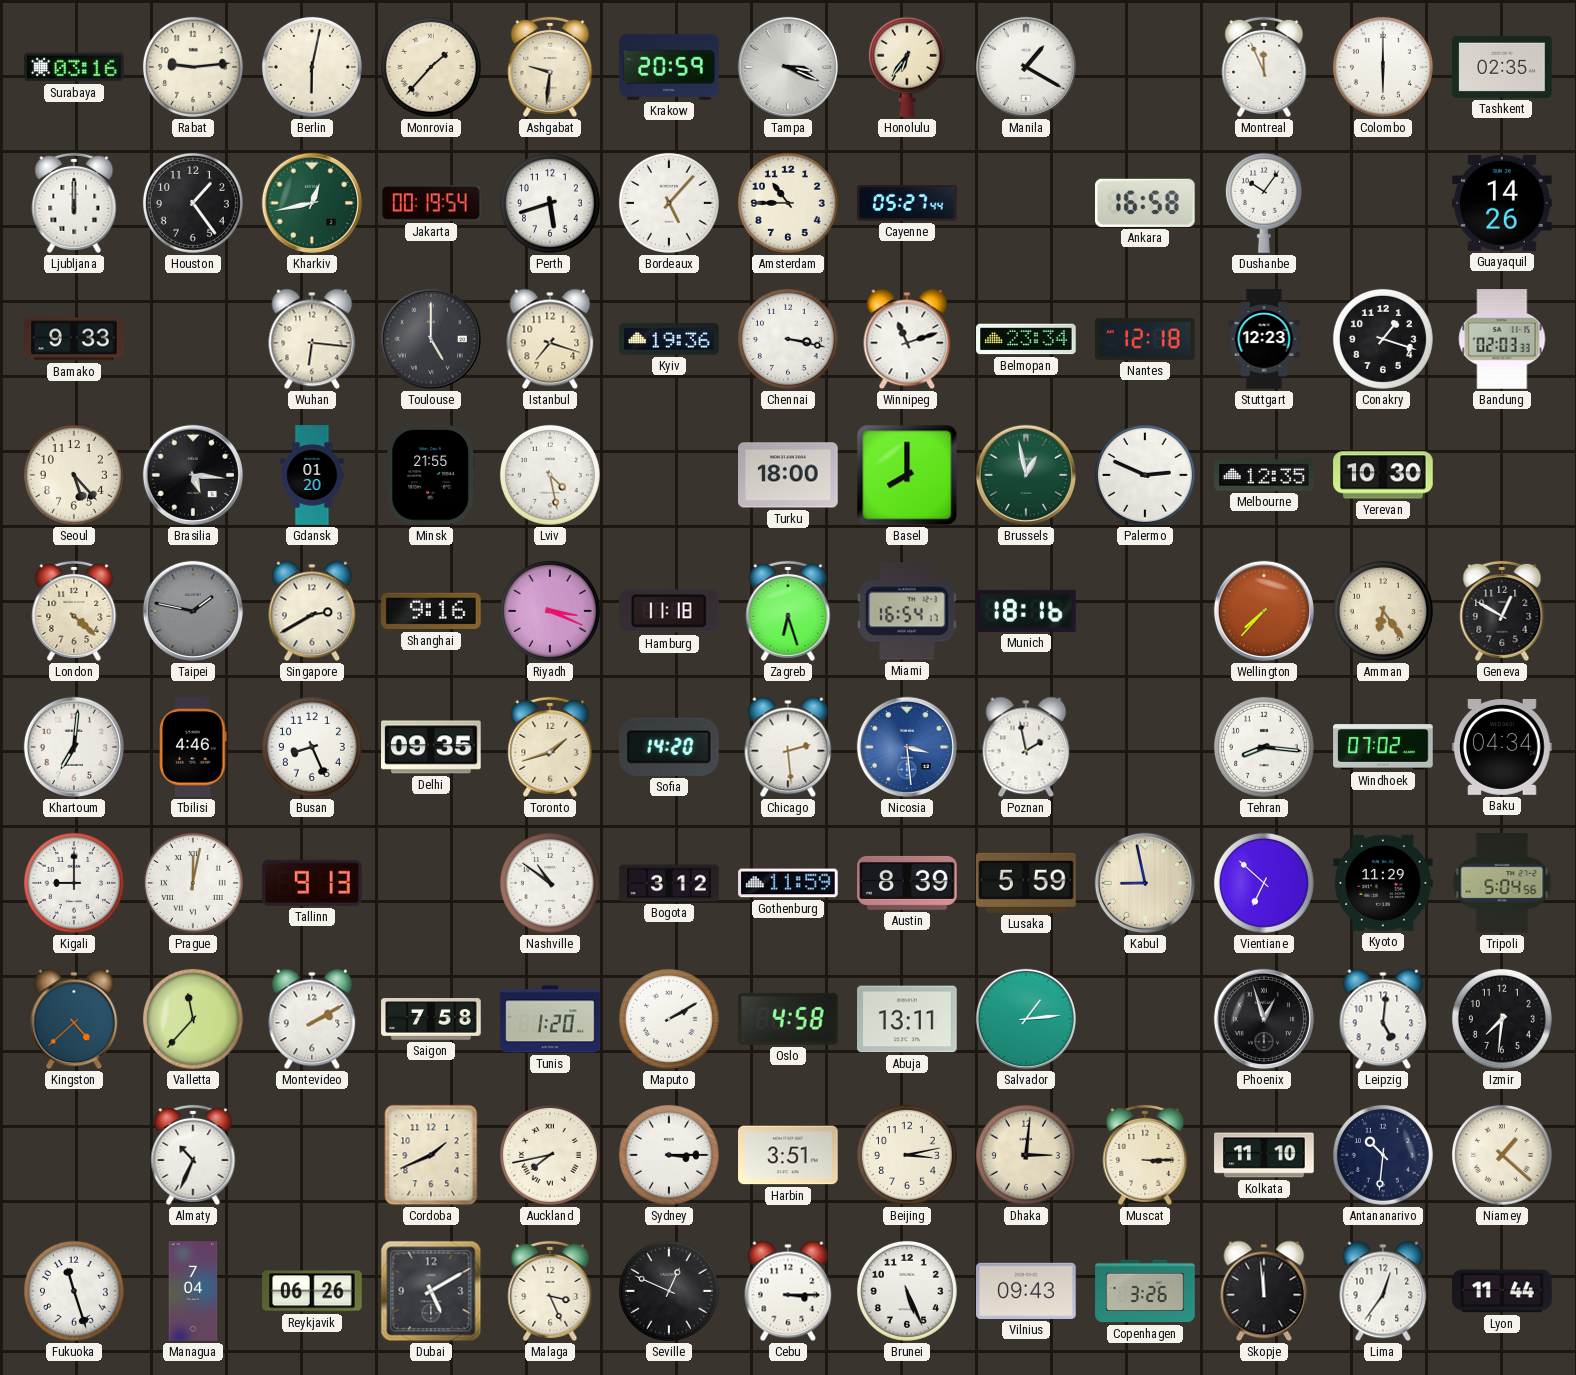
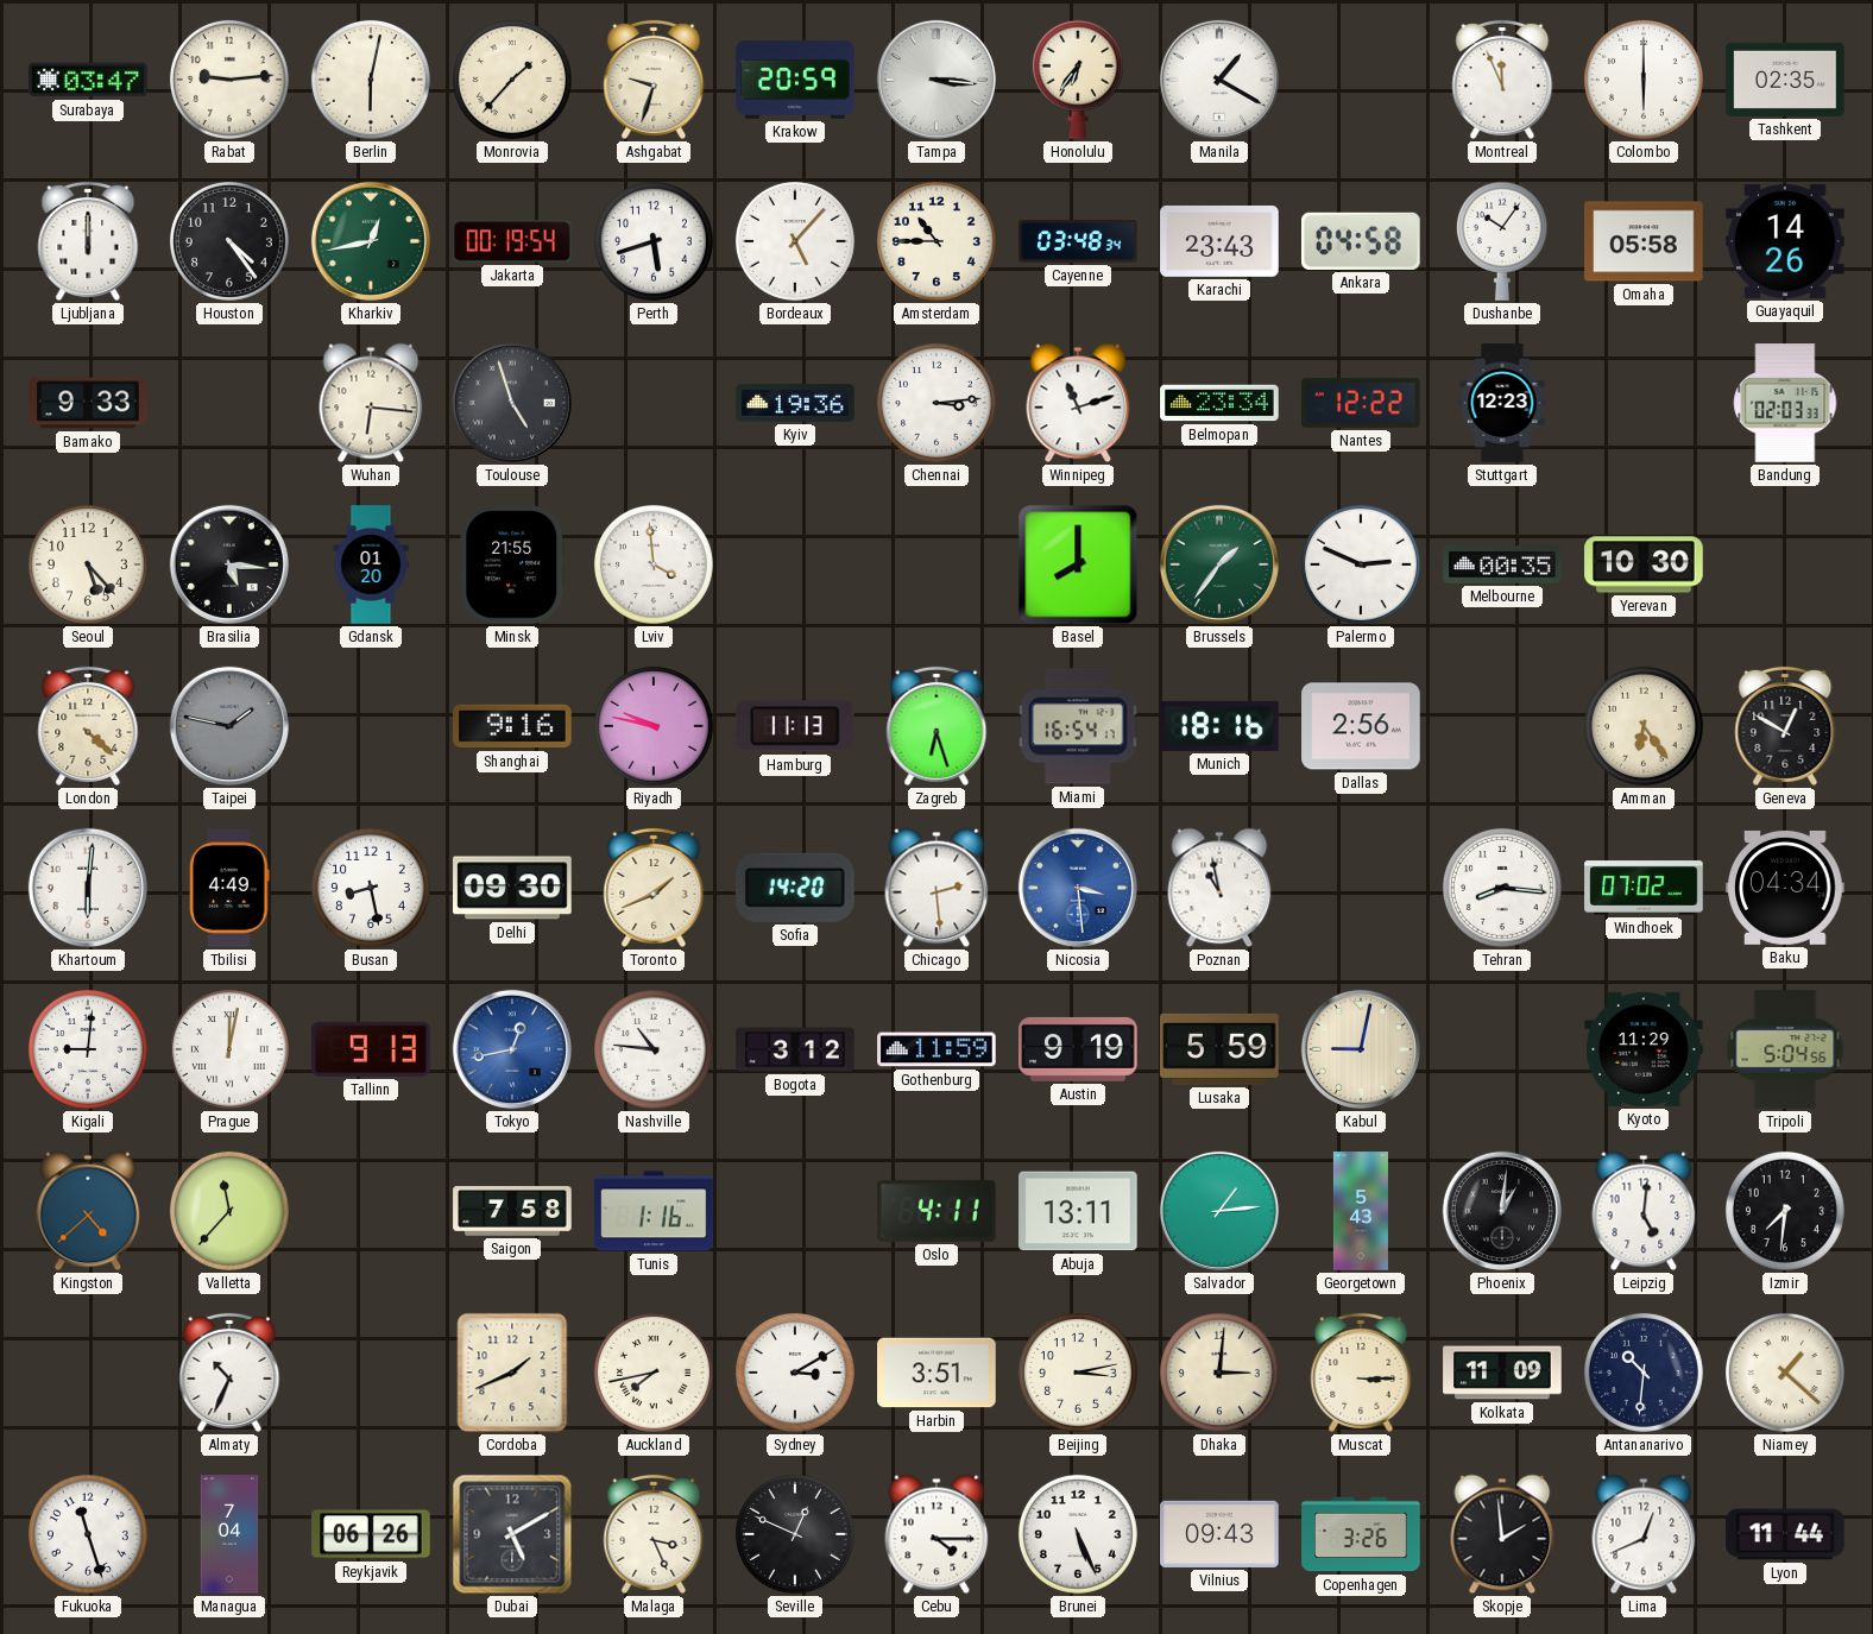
Surabaya: 03:16 -> 03:47
Ashgabat: 9:31 -> 9:33
Tampa: 3:19 -> 3:16
Houston: 1:24 -> 4:24
Cayenne: 05:27 -> 03:48
Karachi: none -> 23:43
Ankara: 16:58 -> 04:58
Omaha: none -> 05:58
Toulouse: 5:00 -> 4:57
Istanbul: 7:18 -> none
Chennai: 3:17 -> 3:14
Nantes: 12:18 -> 12:22
Conakry: 1:18 -> none
Lviv: 4:28 -> 3:59
Turku: 18:00 -> none
Brussels: 12:58 -> 1:36
Melbourne: 12:35 -> 00:35
Singapore: 2:40 -> none
Riyadh: 3:19 -> 9:47
Hamburg: 11:18 -> 11:13
Dallas: none -> 2:56
Wellington: 7:37 -> none
Khartoum: 7:01 -> 6:01
Tbilisi: 4:46 -> 4:49
Busan: 8:26 -> 8:28
Delhi: 09:35 -> 09:30
Toronto: 1:42 -> 1:41
Poznan: 1:58 -> 10:58
Kigali: 9:00 -> 9:01
Tokyo: none -> 12:43
Nashville: 10:51 -> 10:46
Austin: 8:39 -> 9:19
Kabul: 8:58 -> 9:02
Vientiane: 6:52 -> none
Montevideo: 2:10 -> none
Tunis: 1:20 -> 1:16
Maputo: 2:10 -> none
Oslo: 4:58 -> 4:11
Georgetown: none -> 5:43
Phoenix: 12:57 -> 1:01
Sydney: 3:15 -> 3:10
Kolkata: 11:10 -> 11:09
Cebu: 3:15 -> 4:15
Skopje: 11:59 -> 1:59
Lima: 12:36 -> 12:41
